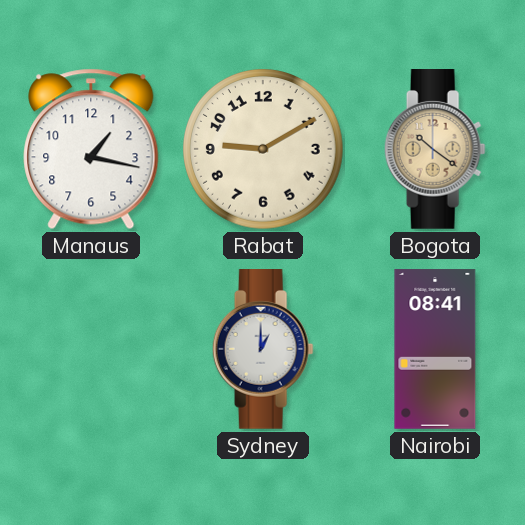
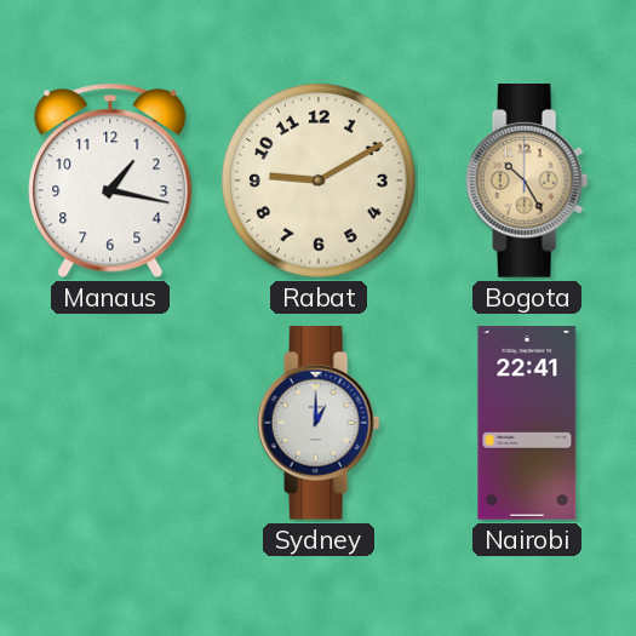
Bogota: 10:21 -> 10:25
Nairobi: 08:41 -> 22:41
